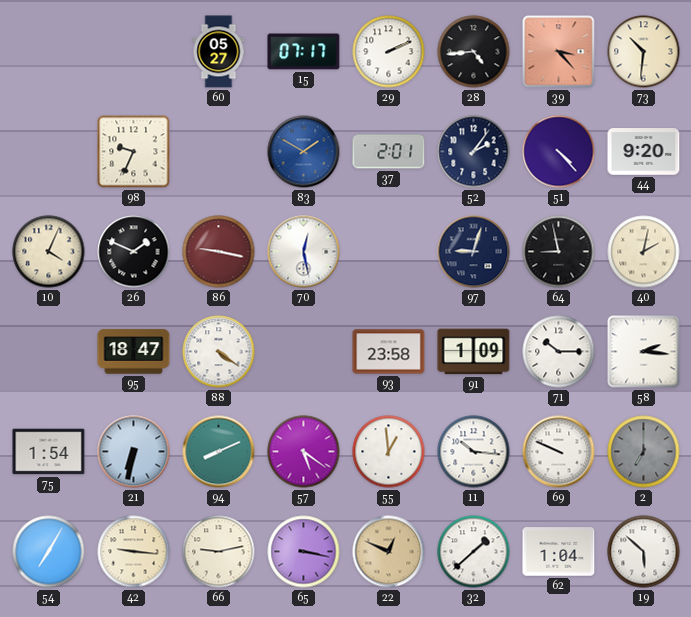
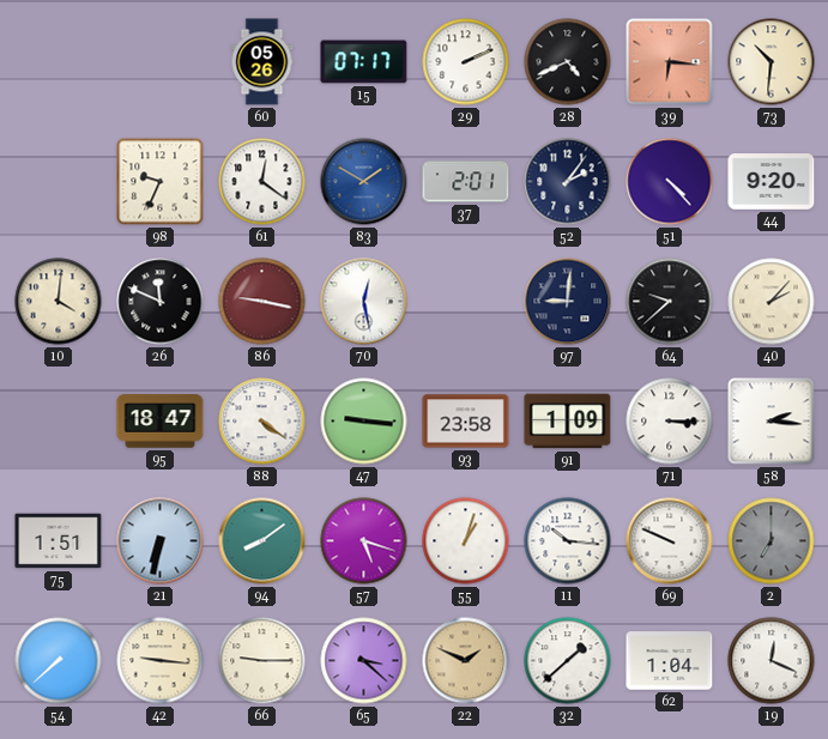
60: 05:27 -> 05:26
28: 4:44 -> 4:41
39: 3:23 -> 6:16
61: none -> 12:21
10: 4:04 -> 4:01
26: 1:49 -> 11:49
97: 9:03 -> 9:01
64: 8:58 -> 9:38
40: 2:02 -> 2:07
47: none -> 9:16
71: 10:15 -> 3:15
75: 1:54 -> 1:51
94: 8:11 -> 8:09
57: 5:21 -> 5:18
55: 12:59 -> 1:03
54: 7:05 -> 7:38
66: 9:13 -> 9:15
65: 3:17 -> 3:22
22: 12:49 -> 1:49
19: 5:52 -> 12:19
